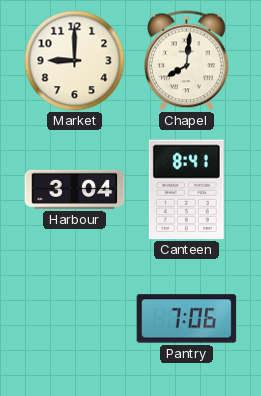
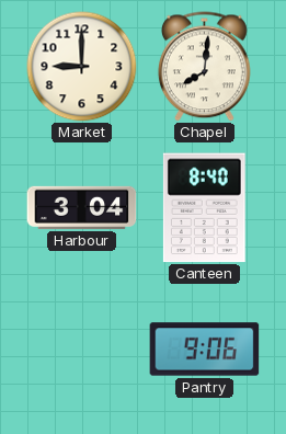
Canteen: 8:41 -> 8:40
Pantry: 7:06 -> 9:06
